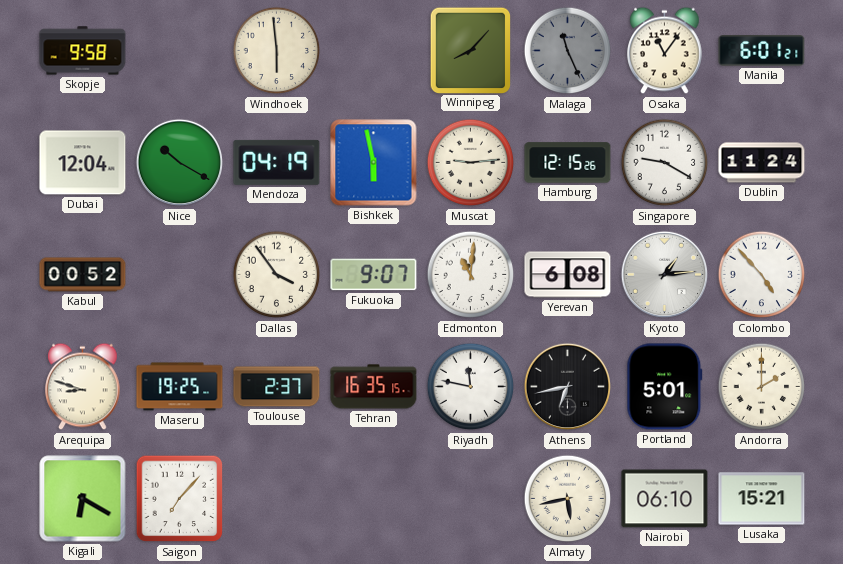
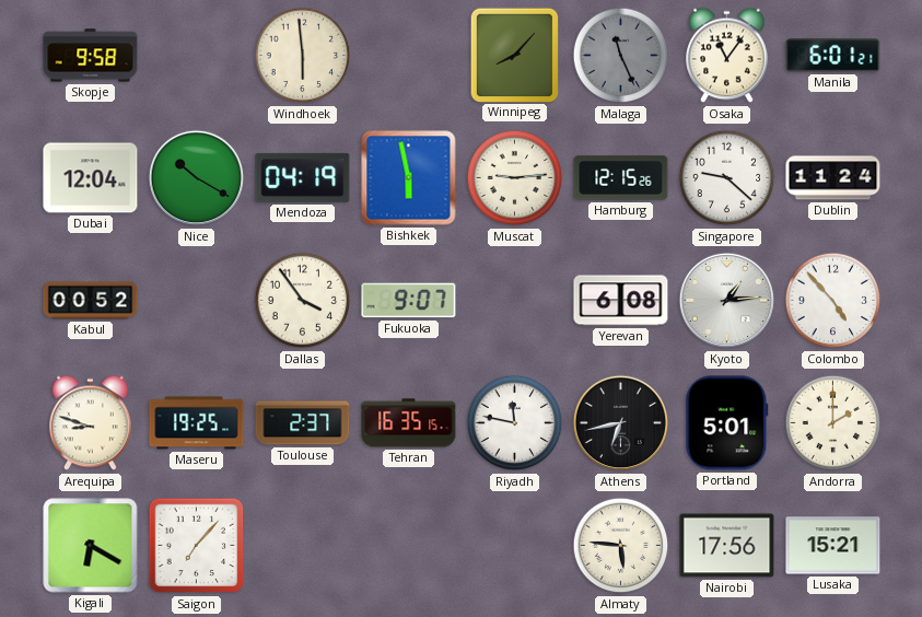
Singapore: 9:20 -> 9:22
Edmonton: 11:01 -> none
Almaty: 5:43 -> 5:46
Nairobi: 06:10 -> 17:56
